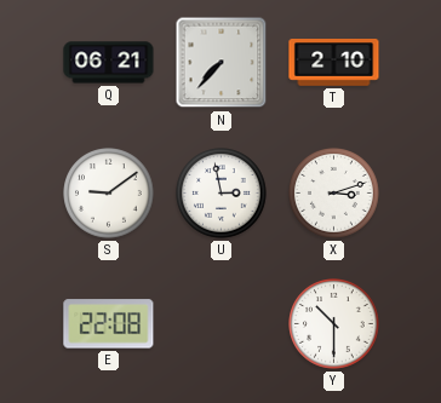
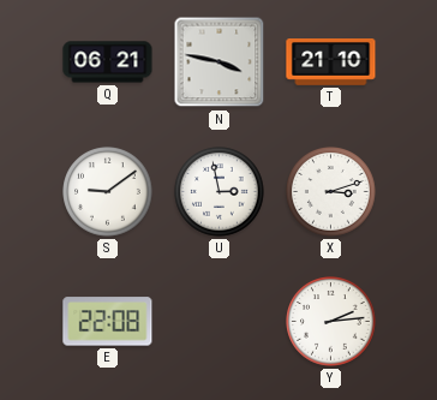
N: 7:37 -> 3:47
T: 2:10 -> 21:10
Y: 10:30 -> 2:14
